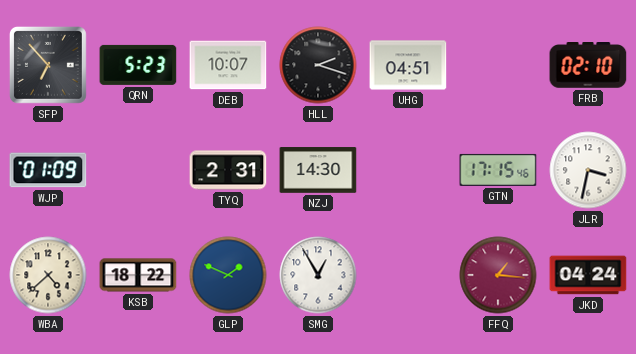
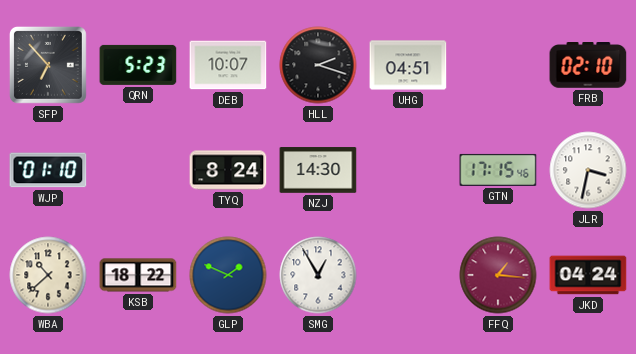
WJP: 01:09 -> 01:10
TYQ: 2:31 -> 8:24
WBA: 4:38 -> 10:38
